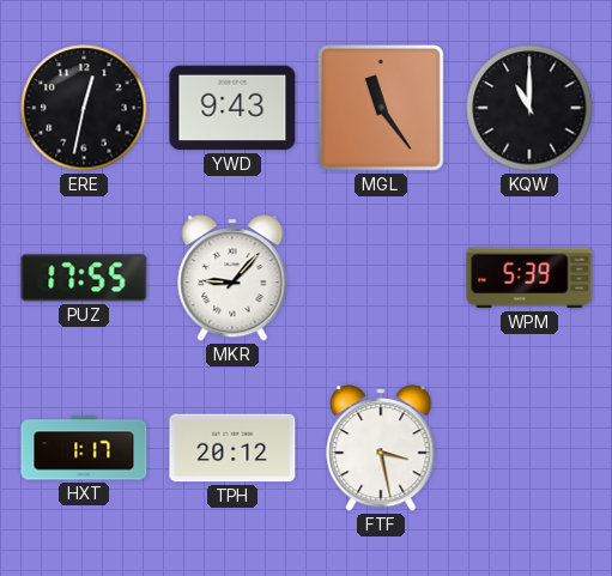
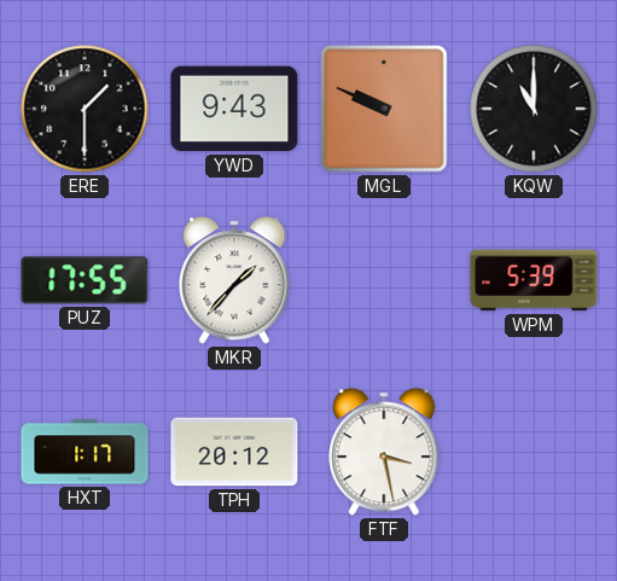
ERE: 12:32 -> 1:30
MGL: 11:24 -> 9:49
MKR: 9:07 -> 1:37
